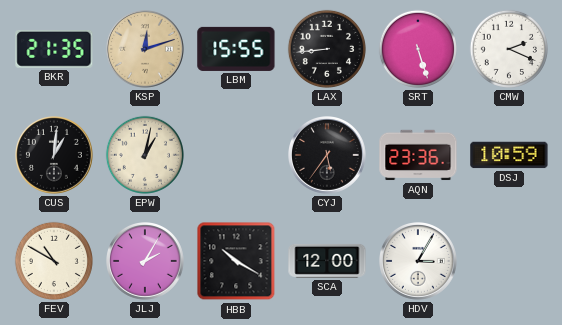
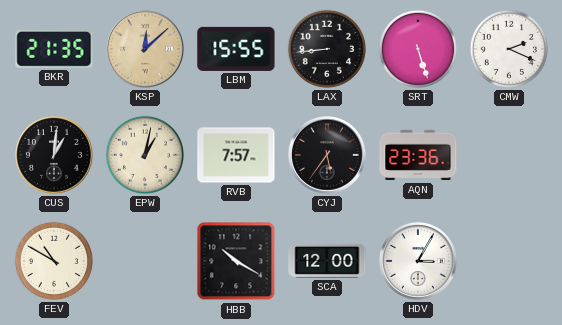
KSP: 12:12 -> 12:08
RVB: none -> 7:57
DSJ: 10:59 -> none
JLJ: 2:05 -> none
